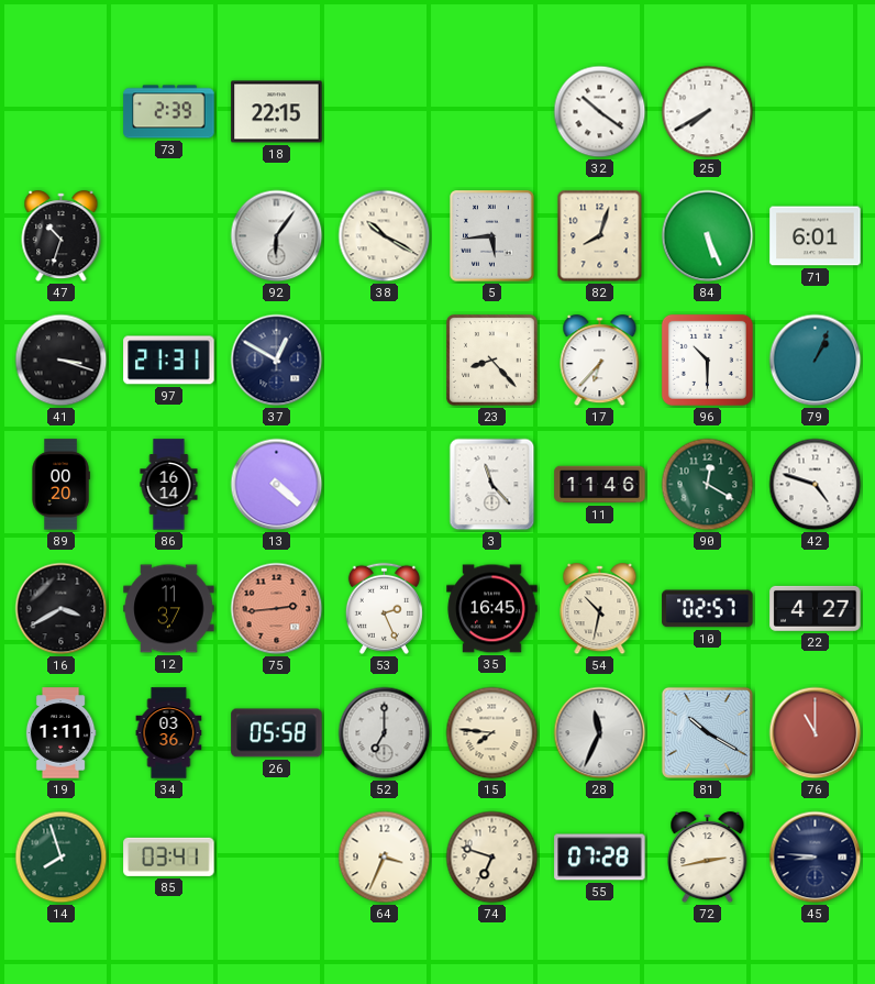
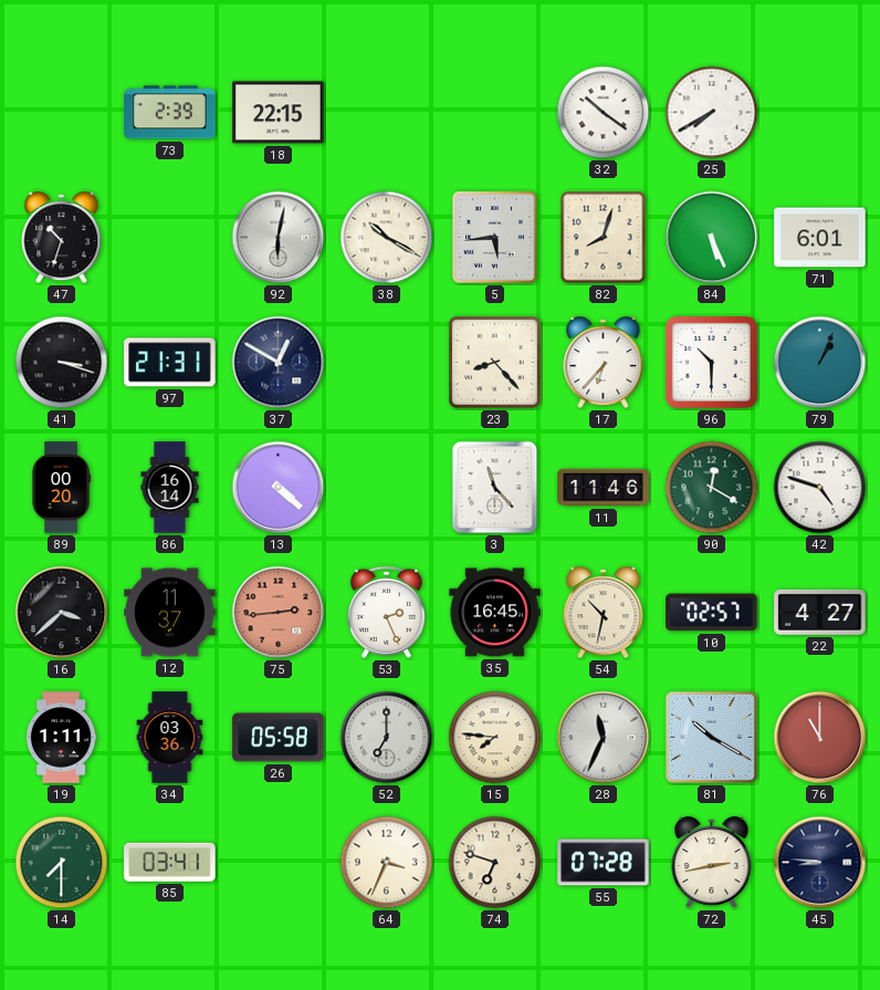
92: 6:06 -> 6:02
16: 3:40 -> 3:38
14: 7:57 -> 7:30
